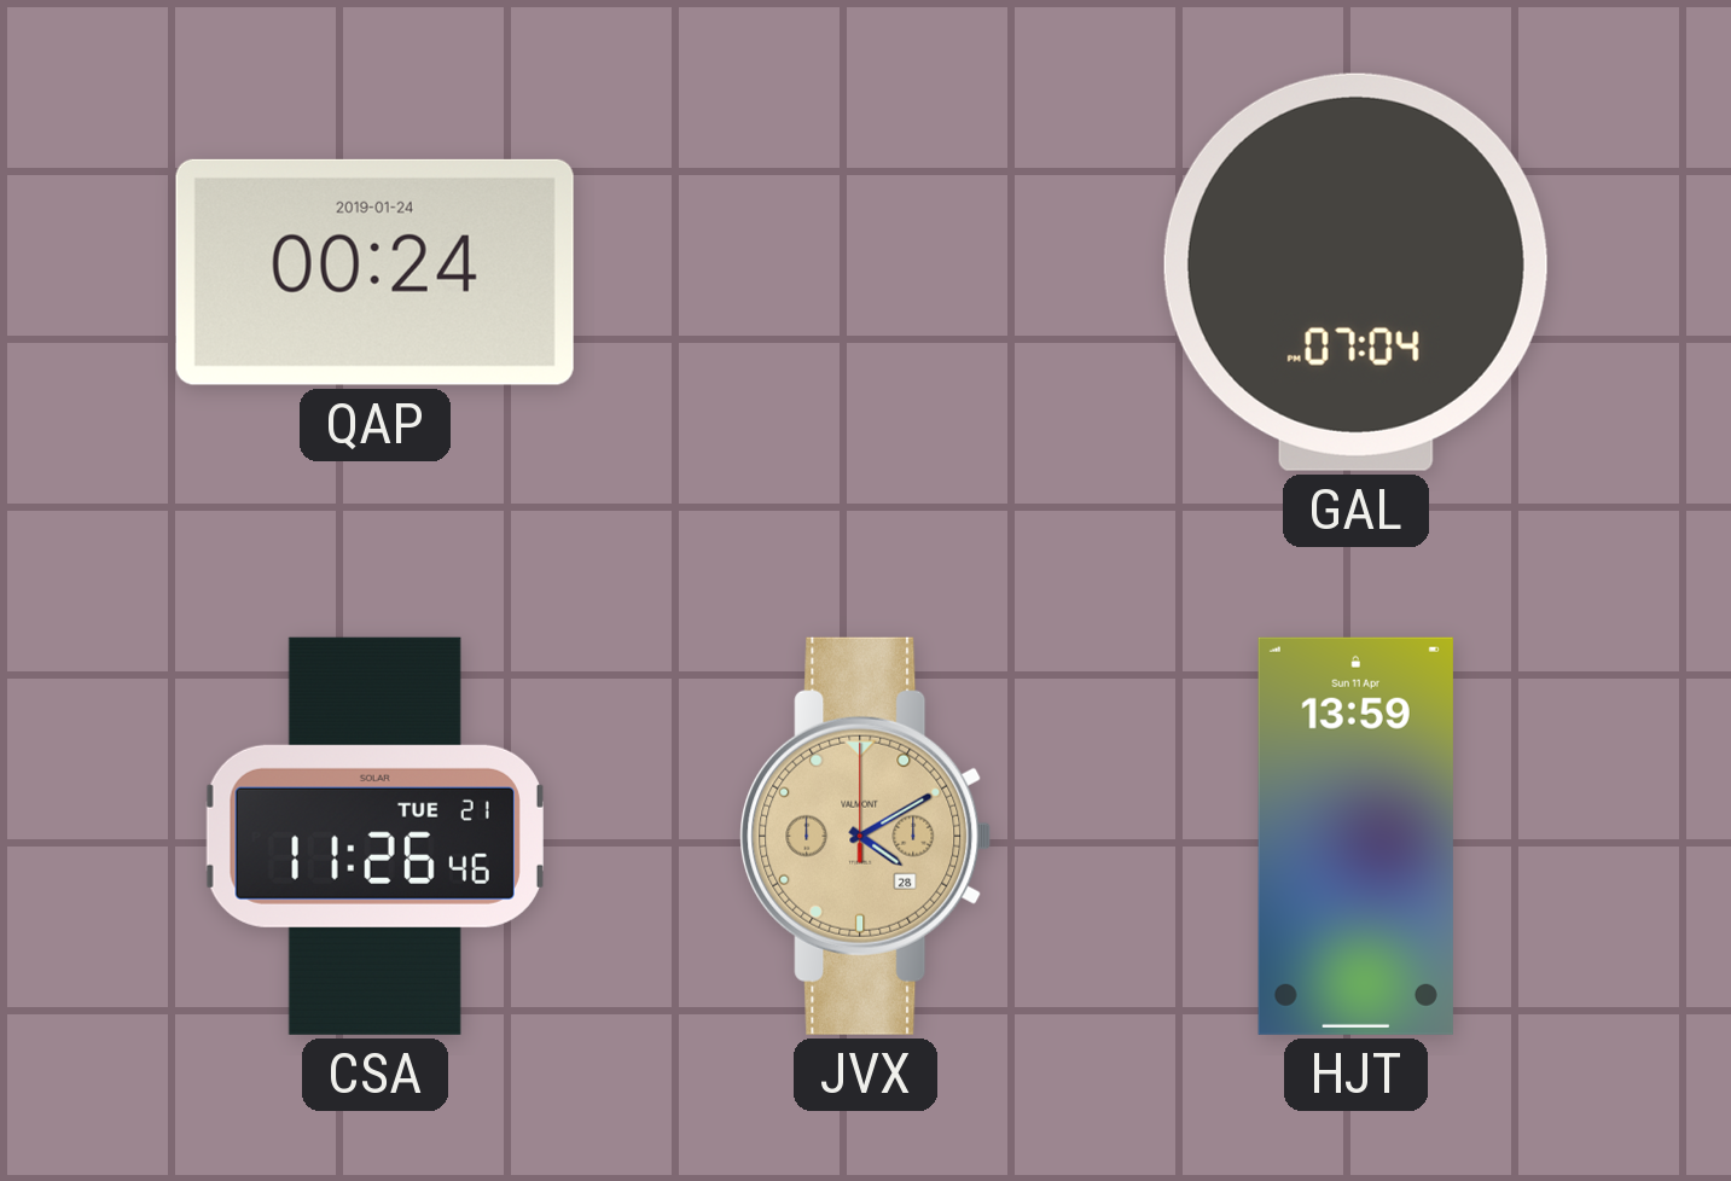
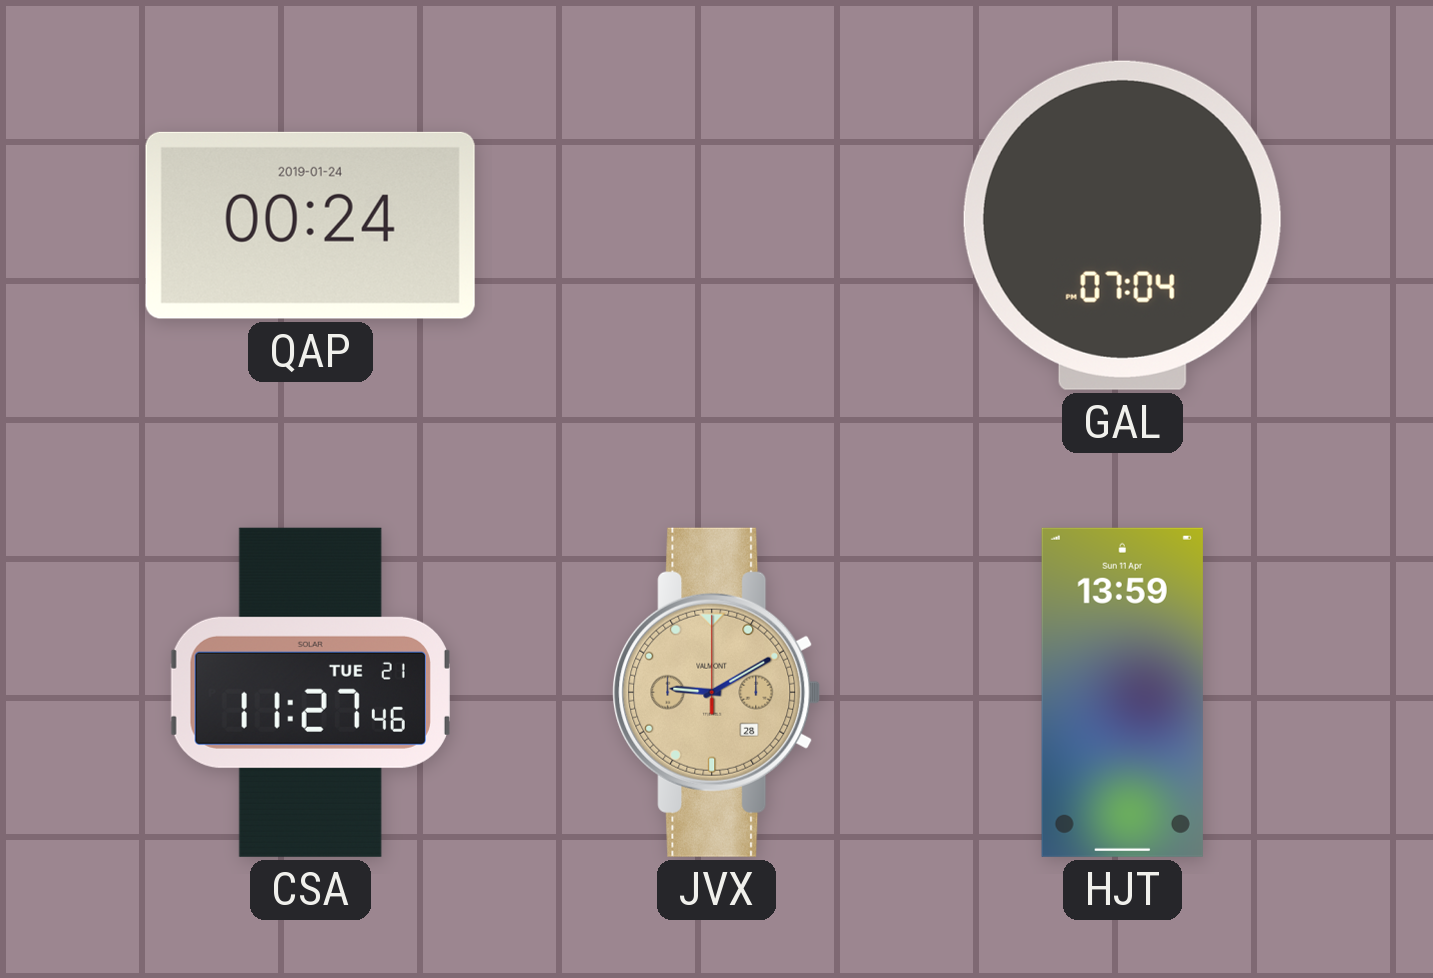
CSA: 11:26 -> 11:27
JVX: 4:10 -> 9:10
